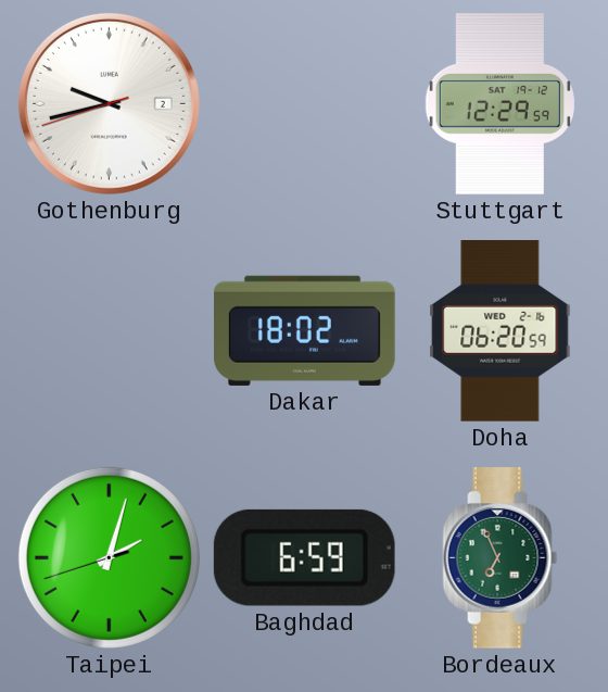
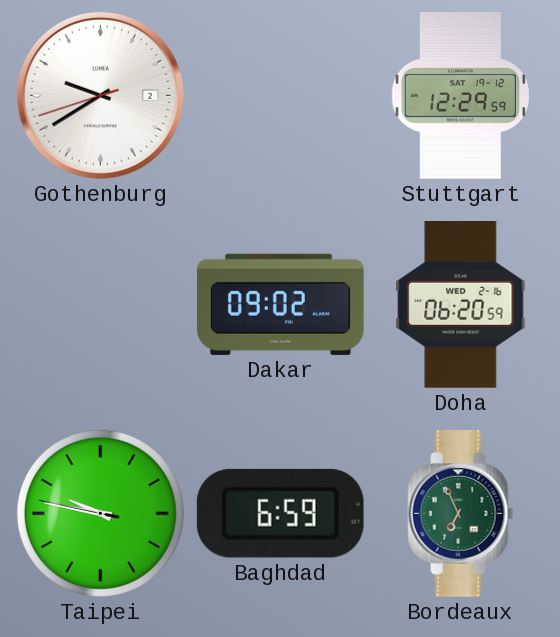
Gothenburg: 9:42 -> 9:39
Dakar: 18:02 -> 09:02
Taipei: 2:02 -> 9:46
